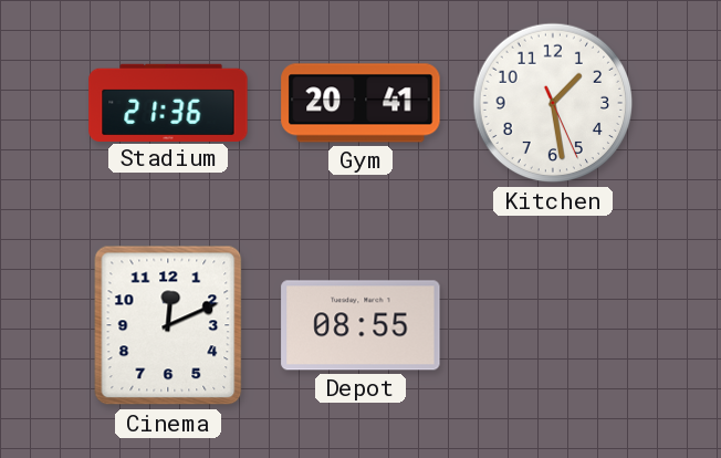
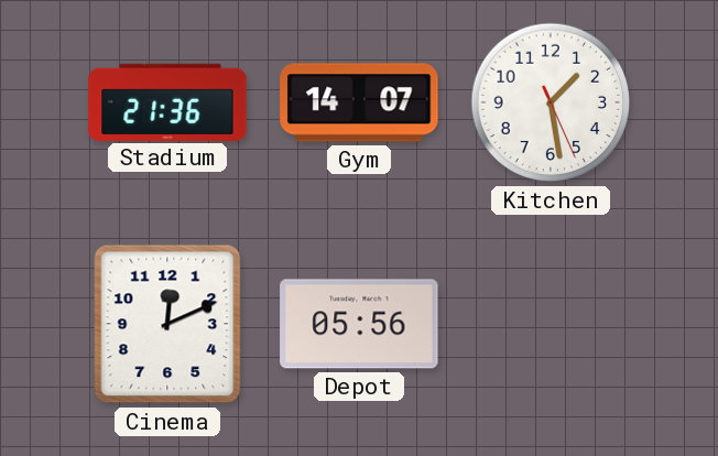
Gym: 20:41 -> 14:07
Depot: 08:55 -> 05:56
